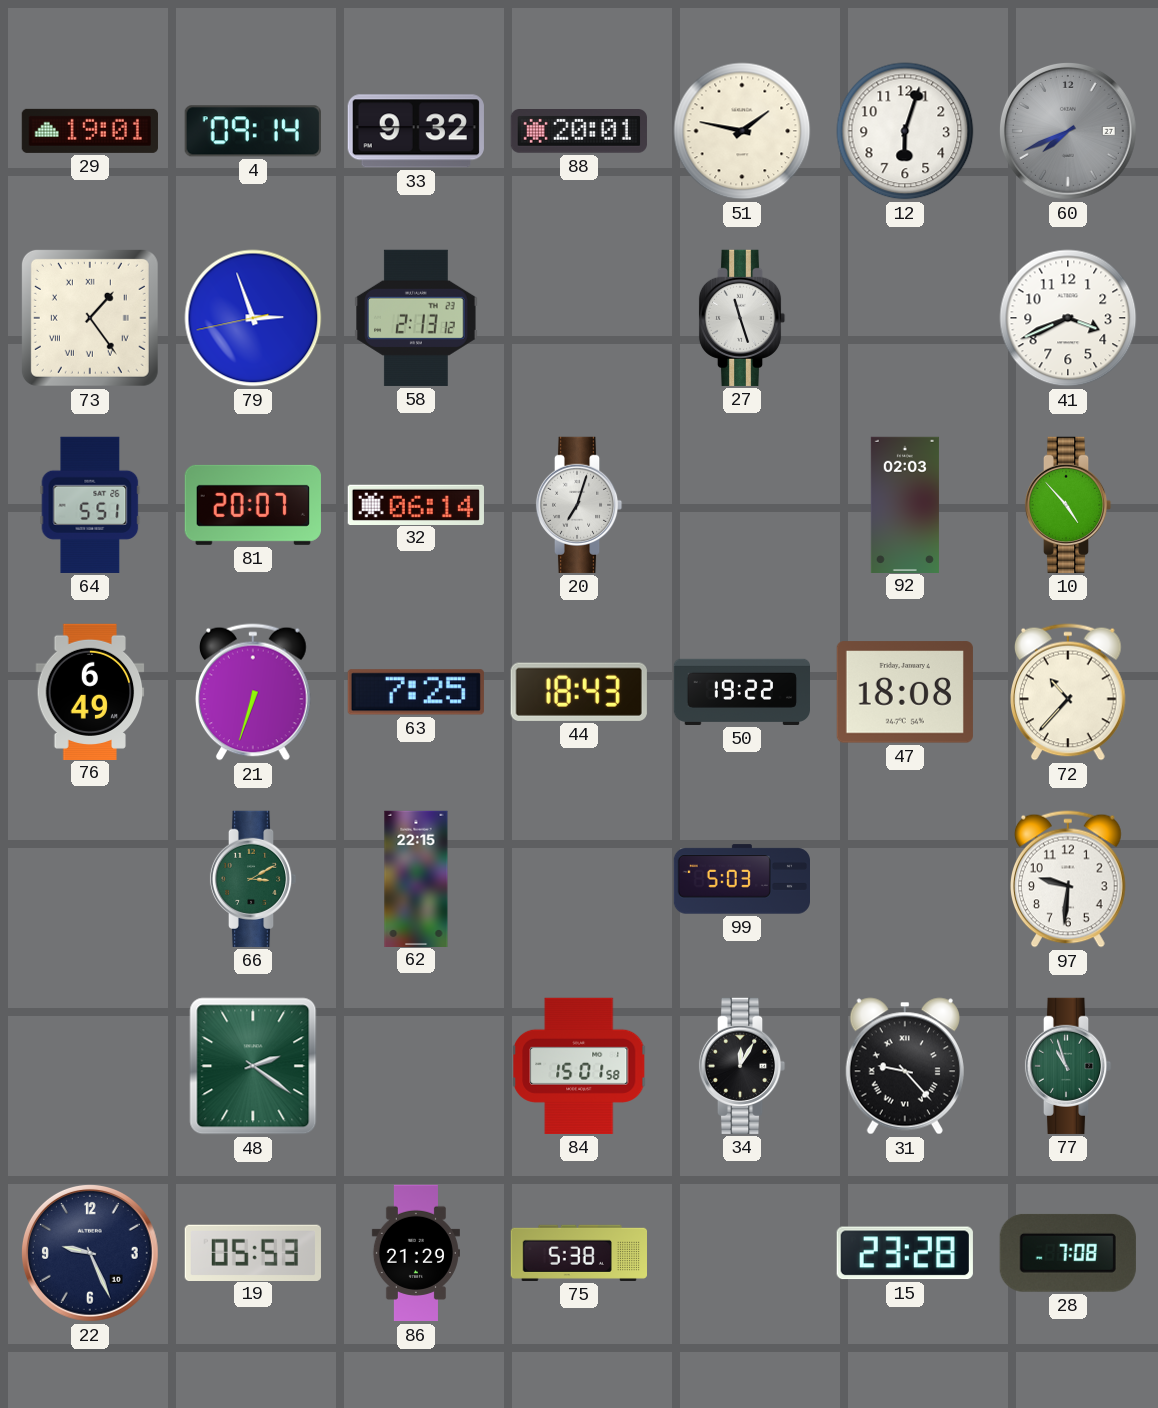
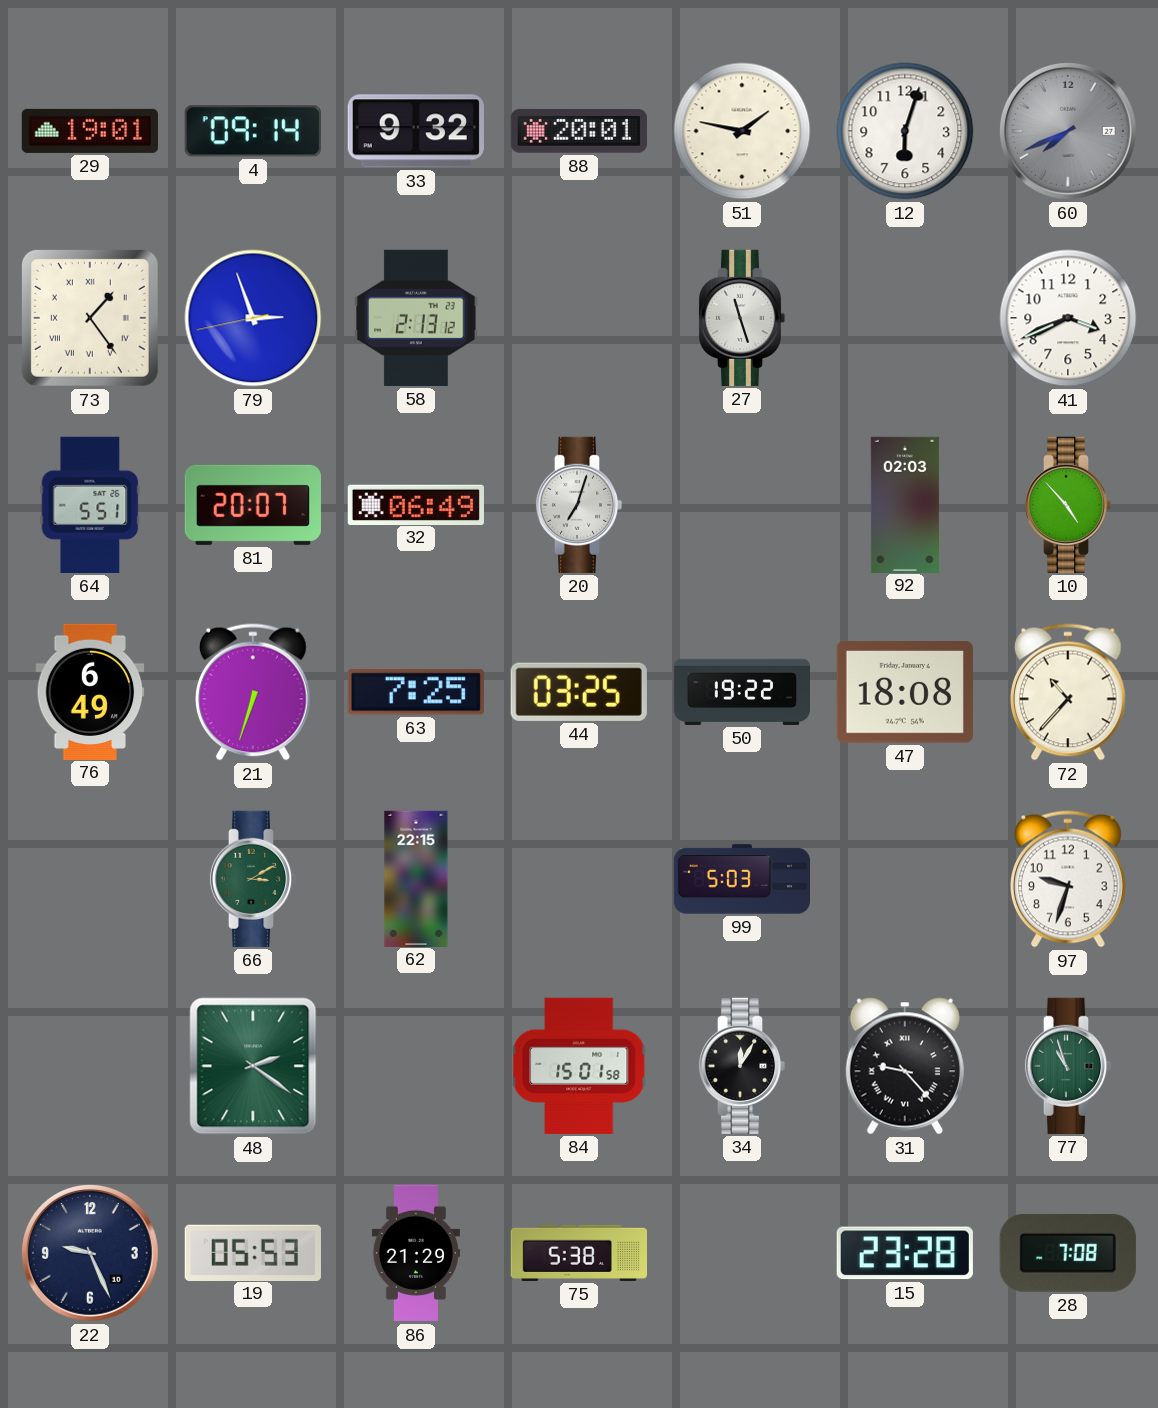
32: 06:14 -> 06:49
44: 18:43 -> 03:25
97: 9:31 -> 9:33
